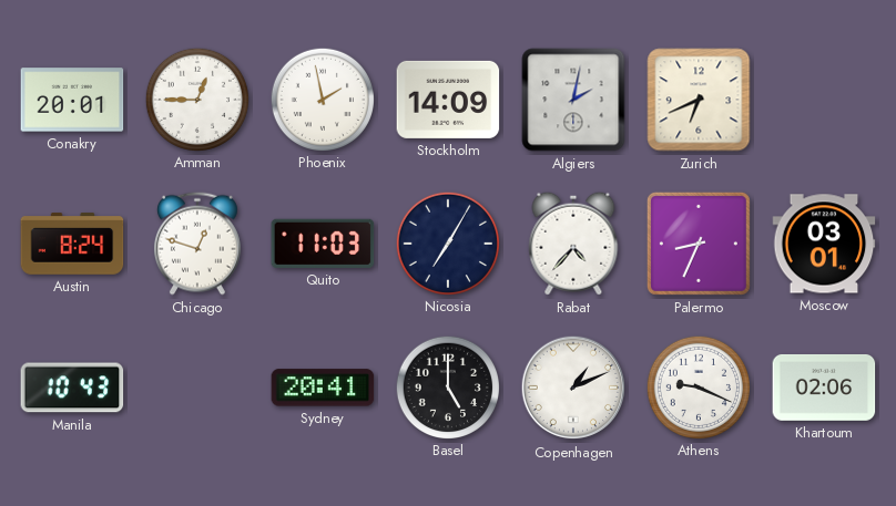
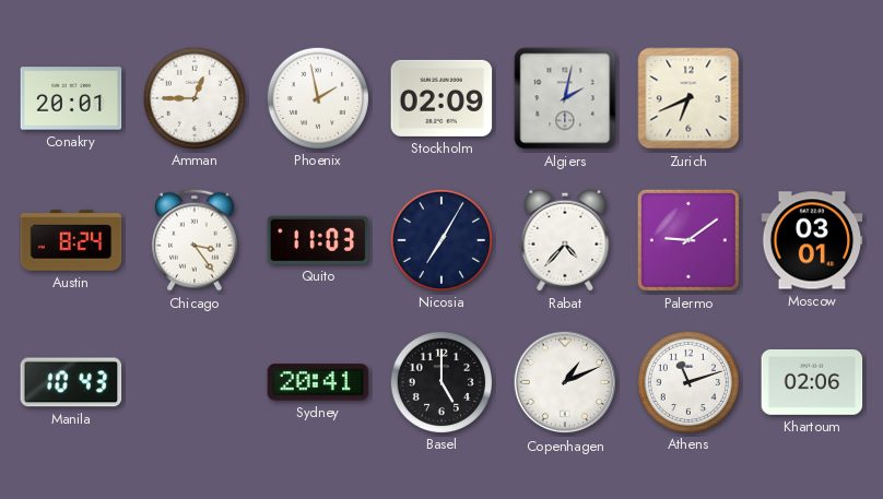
Stockholm: 14:09 -> 02:09
Chicago: 12:48 -> 3:24
Palermo: 8:34 -> 9:09
Athens: 9:19 -> 11:12
